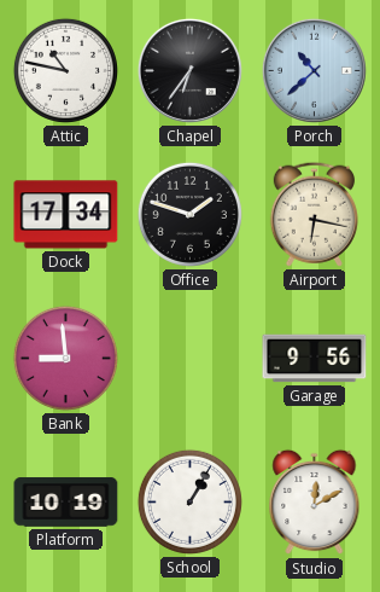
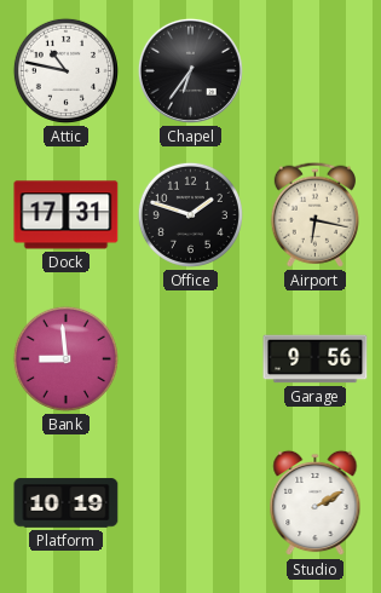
Porch: 10:38 -> none
Dock: 17:34 -> 17:31
School: 1:05 -> none
Studio: 12:10 -> 2:10
